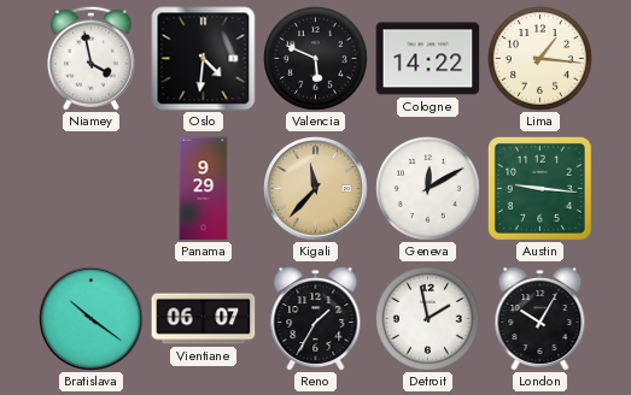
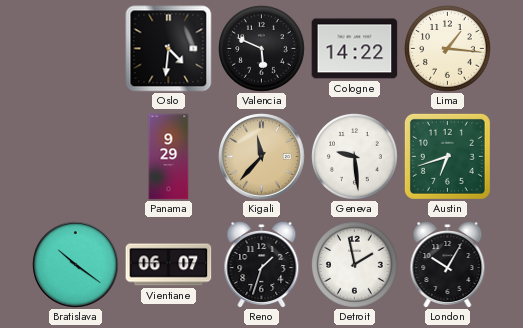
Niamey: 3:58 -> none
Geneva: 12:10 -> 9:29
Austin: 9:16 -> 6:42
Reno: 1:35 -> 1:33
